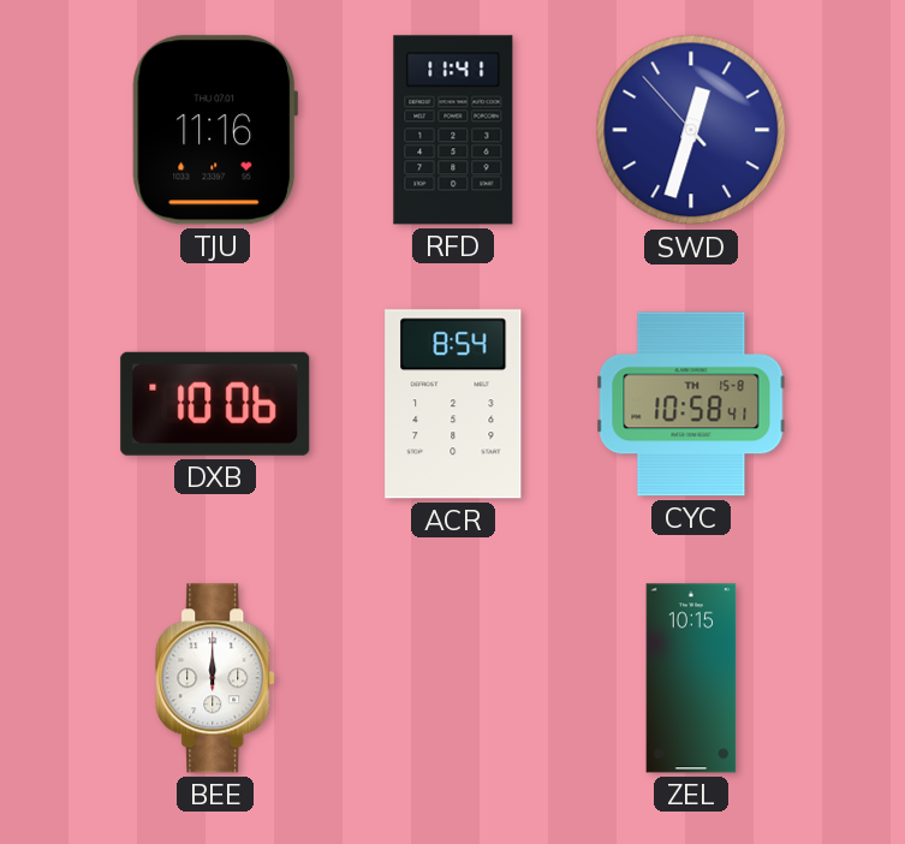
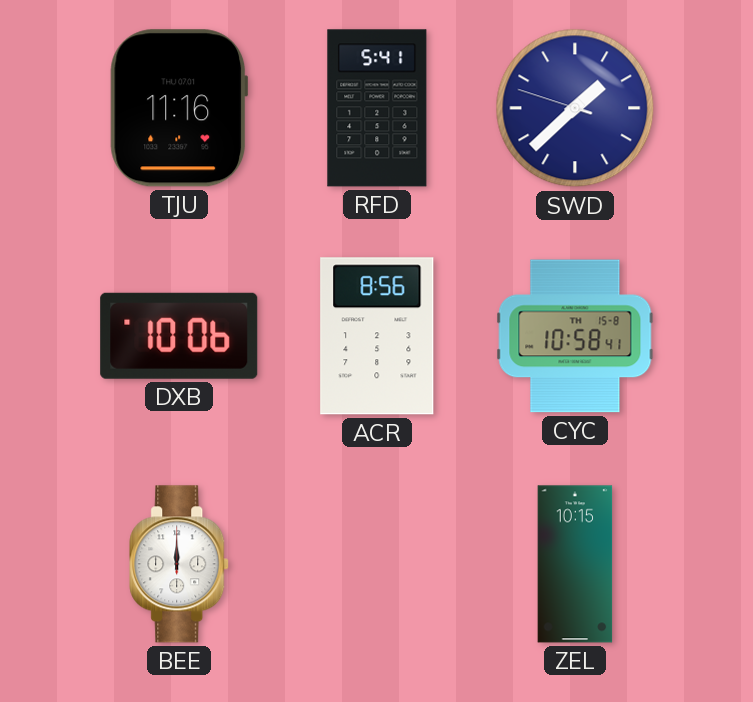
RFD: 11:41 -> 5:41
SWD: 12:32 -> 1:37
ACR: 8:54 -> 8:56
